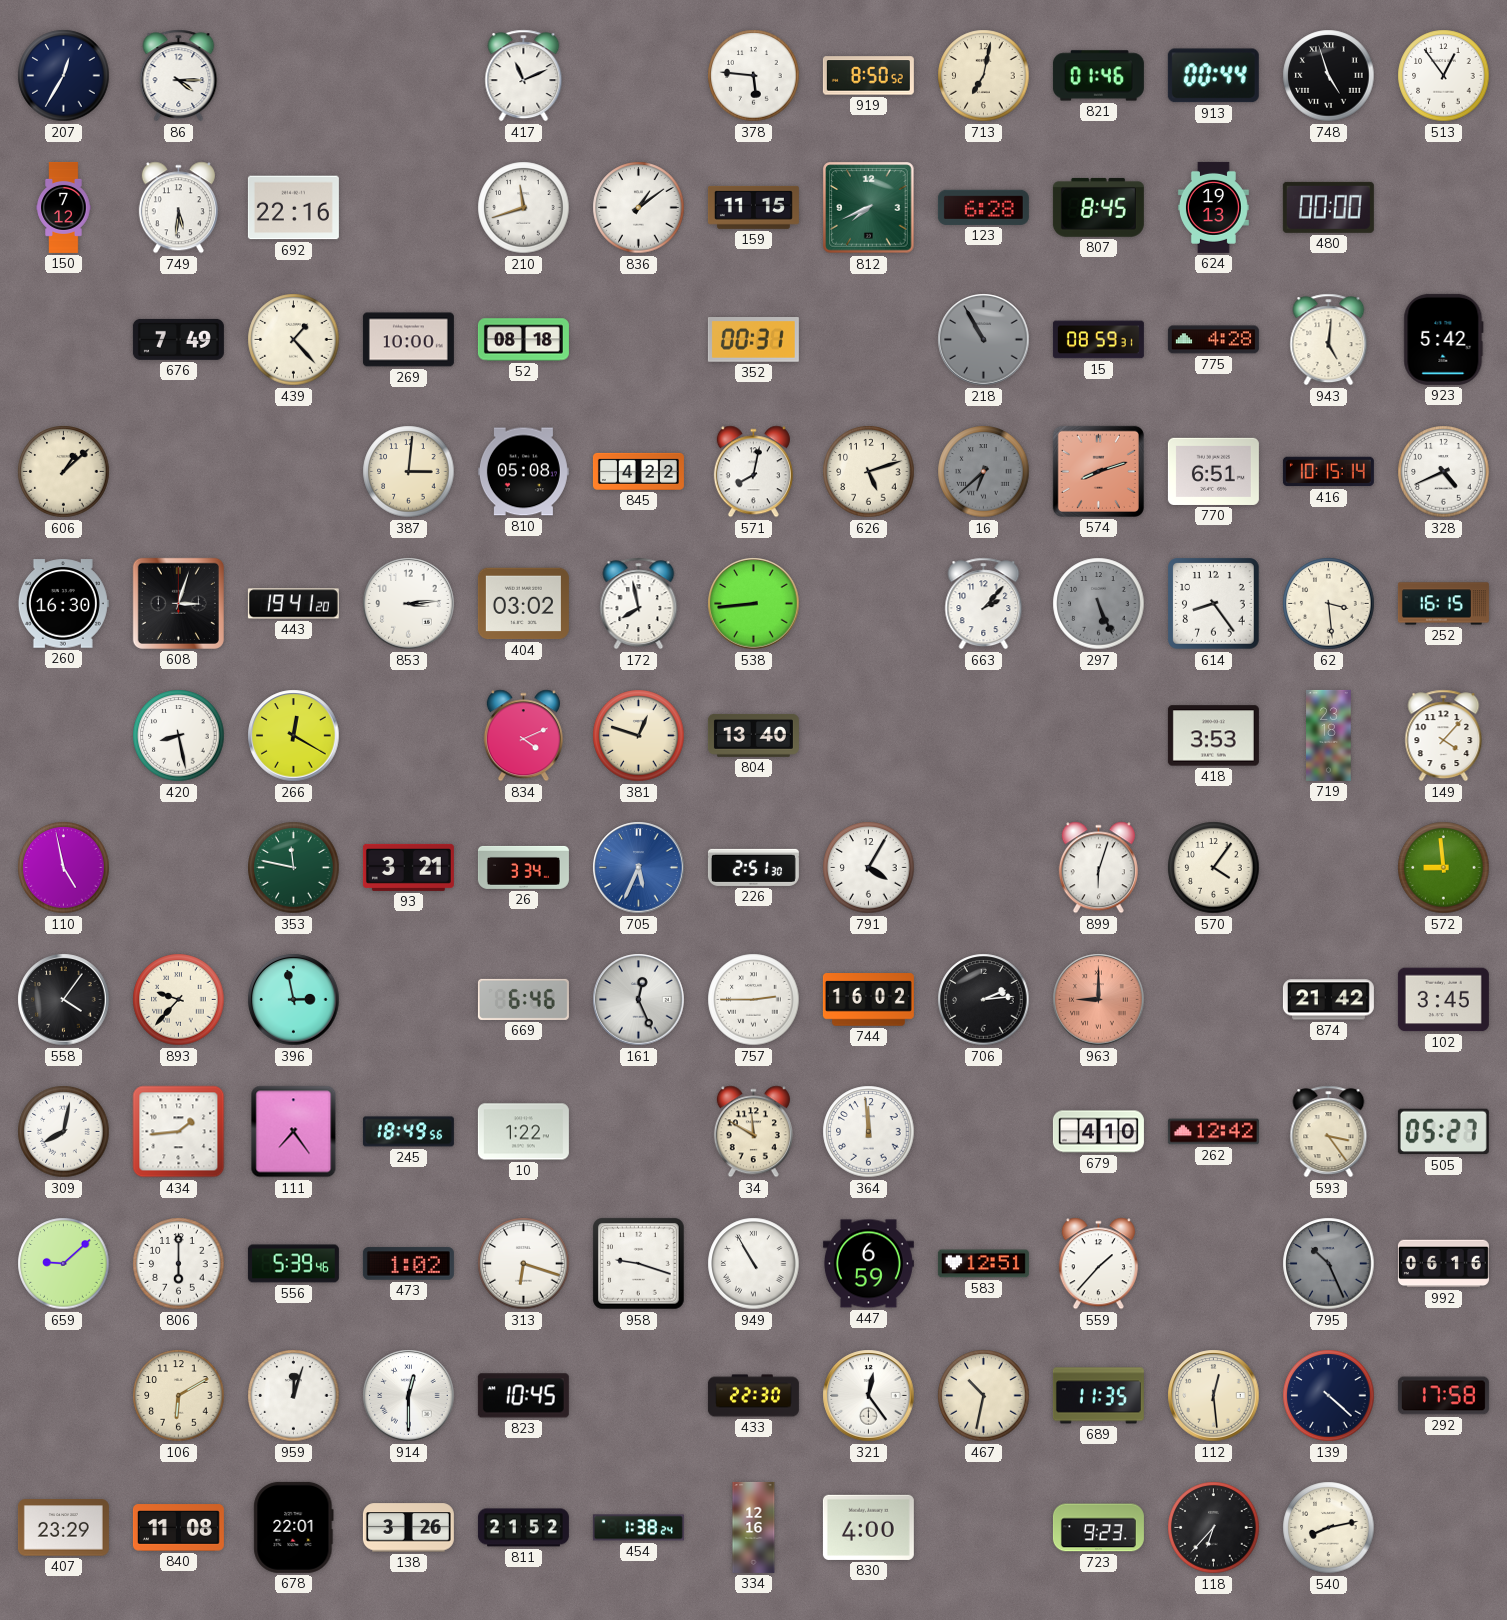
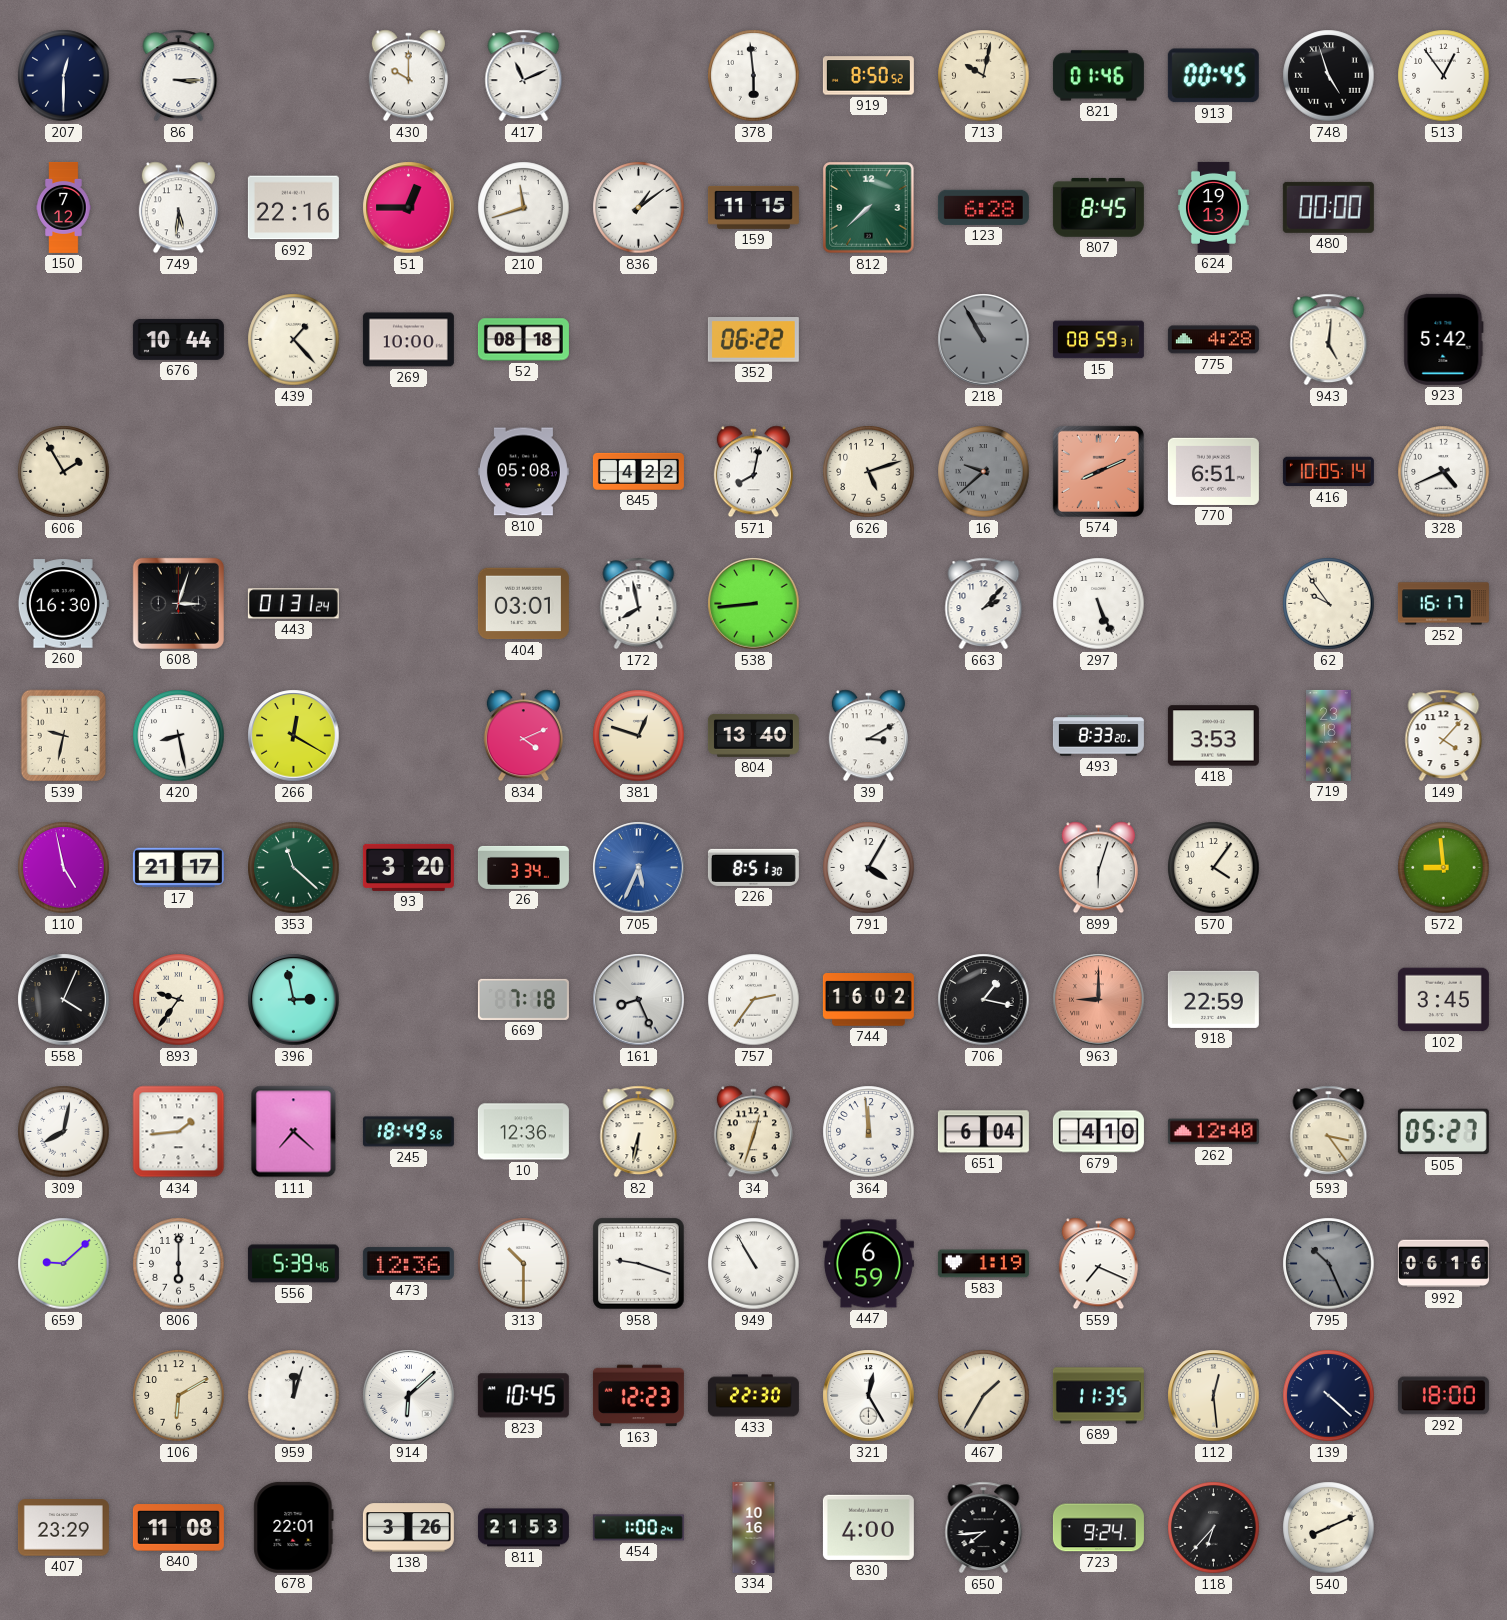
207: 12:35 -> 12:30
86: 4:15 -> 3:15
430: none -> 10:00
378: 5:46 -> 5:59
713: 7:02 -> 10:02
913: 00:44 -> 00:45
51: none -> 12:45
812: 7:41 -> 7:38
676: 7:49 -> 10:44
352: 00:31 -> 06:22
606: 1:08 -> 1:55
387: 3:01 -> none
16: 6:38 -> 9:38
574: 8:12 -> 8:11
416: 10:15 -> 10:05
443: 19:41 -> 01:31
853: 3:14 -> none
404: 03:02 -> 03:01
297 dial: grey -> white
614: 8:24 -> none
62: 3:29 -> 9:54
252: 16:15 -> 16:17
539: none -> 9:32
39: none -> 3:10
493: none -> 8:33
17: none -> 21:17
353: 11:47 -> 11:22
93: 3:21 -> 3:20
226: 2:51 -> 8:51
558: 4:06 -> 4:04
893: 9:37 -> 9:36
669: 6:46 -> 7:18
161: 12:26 -> 8:26
757: 2:45 -> 2:36
706: 2:14 -> 1:17
918: none -> 22:59
874: 21:42 -> none
111: 7:24 -> 7:22
10: 1:22 -> 12:36
82: none -> 6:32
34: 11:50 -> 12:33
651: none -> 6:04
262: 12:42 -> 12:40
473: 1:02 -> 12:36
313: 6:18 -> 10:30
583: 12:51 -> 1:19
559: 1:37 -> 7:19
914: 12:30 -> 6:08
163: none -> 12:23
321: 12:24 -> 12:25
467: 10:32 -> 1:35
292: 17:58 -> 18:00
811: 21:52 -> 21:53
454: 1:38 -> 1:00
334: 12:16 -> 10:16
650: none -> 7:44
723: 9:23 -> 9:24
540: 8:13 -> 8:11
